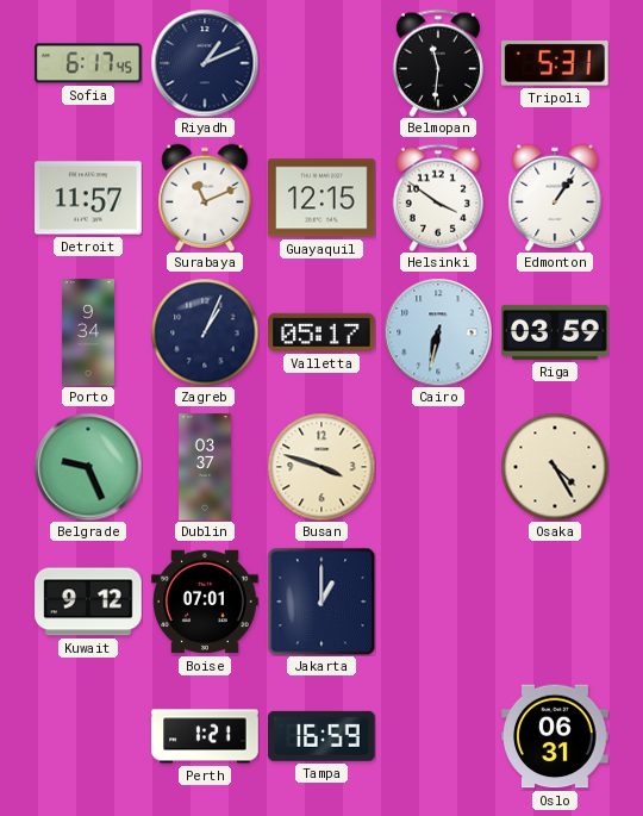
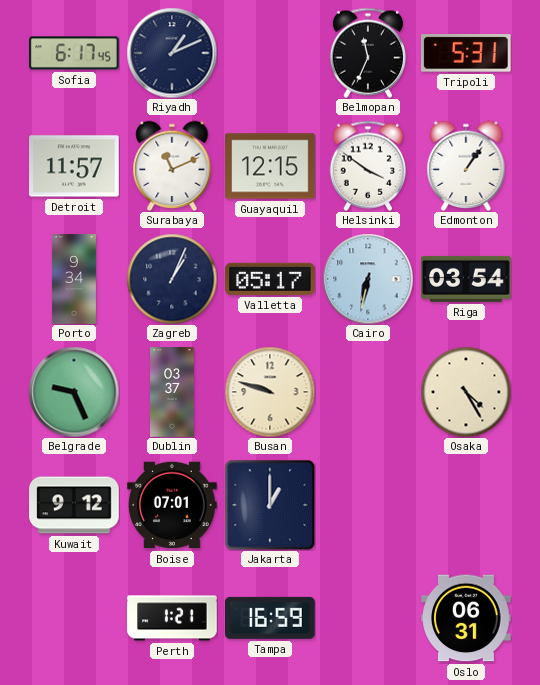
Belmopan: 11:31 -> 11:34
Riga: 03:59 -> 03:54
Busan: 3:48 -> 9:48
